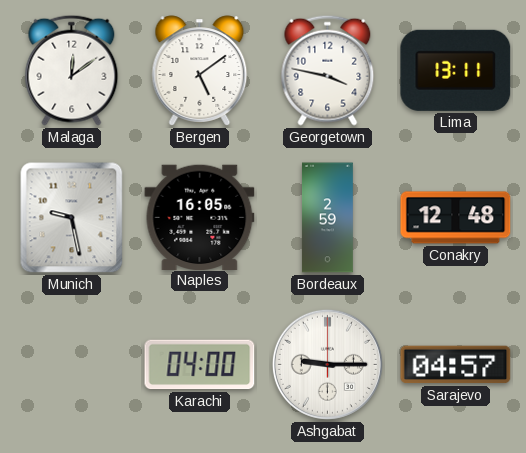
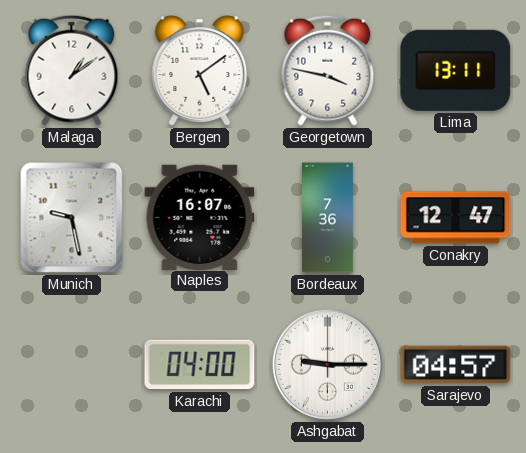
Malaga: 12:09 -> 1:09
Naples: 16:05 -> 16:07
Bordeaux: 2:59 -> 7:36
Conakry: 12:48 -> 12:47
